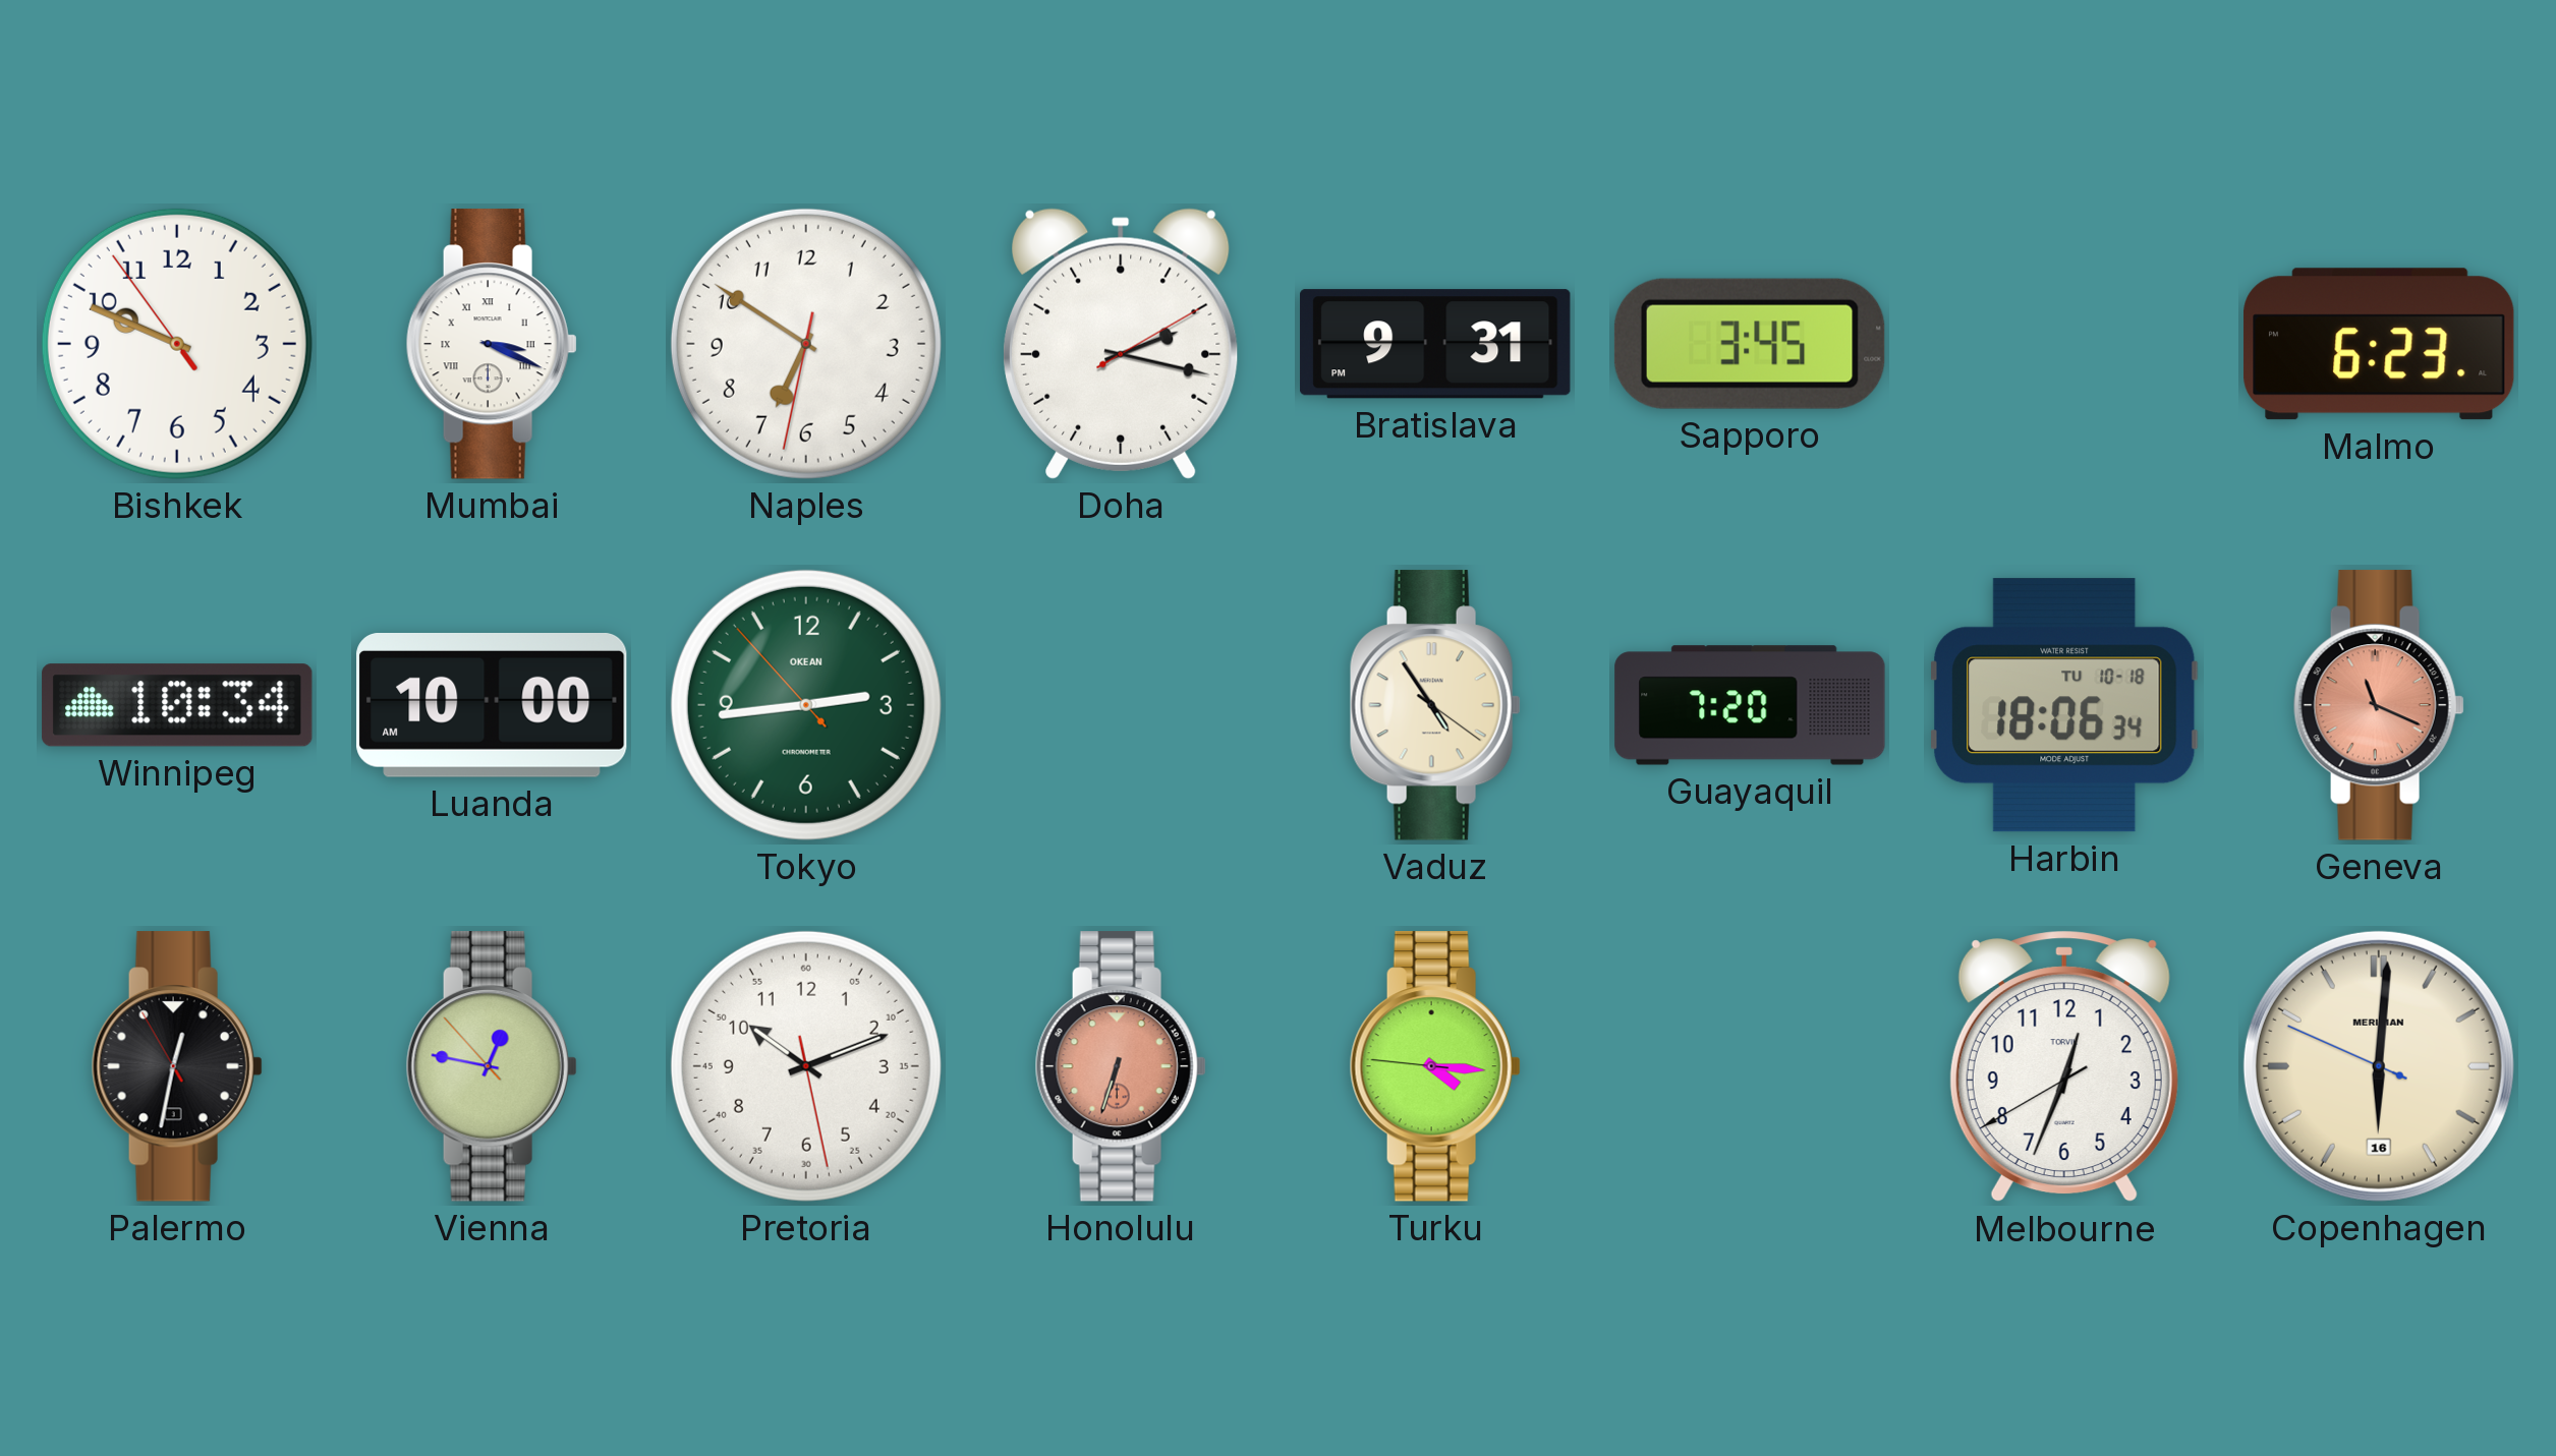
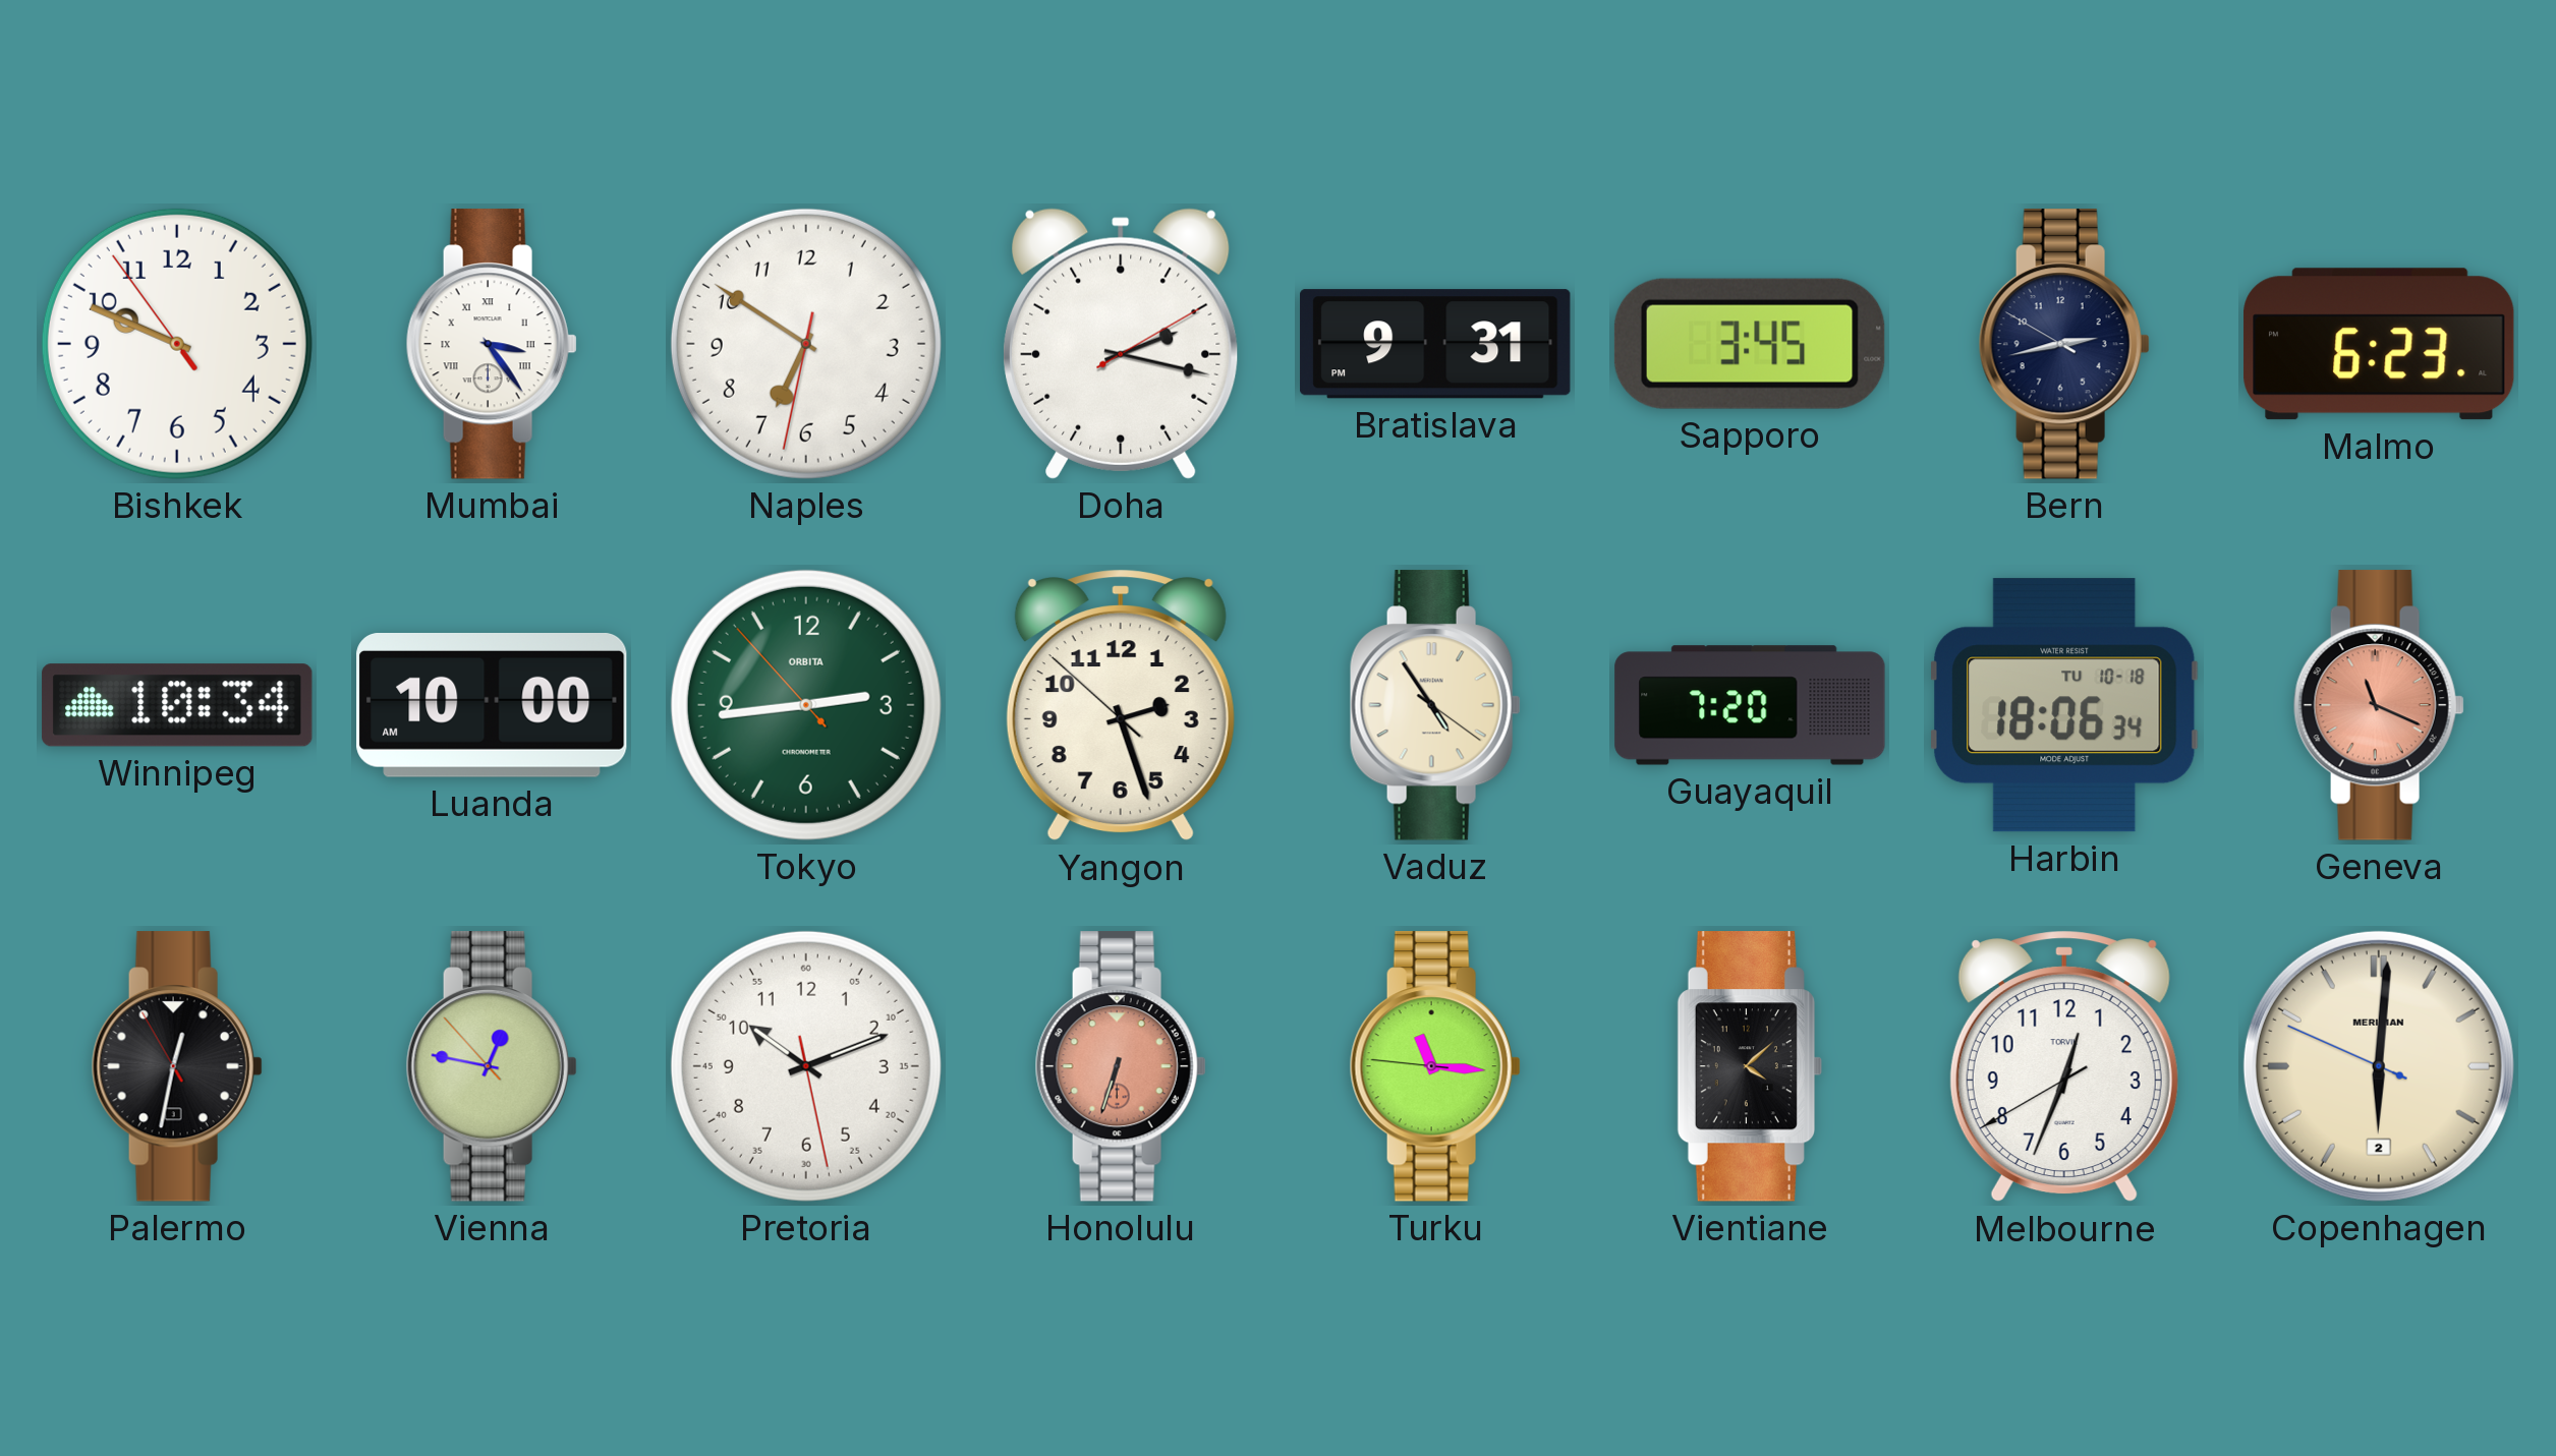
Mumbai: 3:19 -> 3:24
Bern: none -> 2:42
Tokyo brand: OKEAN -> ORBITA
Yangon: none -> 2:26
Turku: 4:15 -> 11:15
Vientiane: none -> 4:08
Copenhagen date: 16 -> 2
